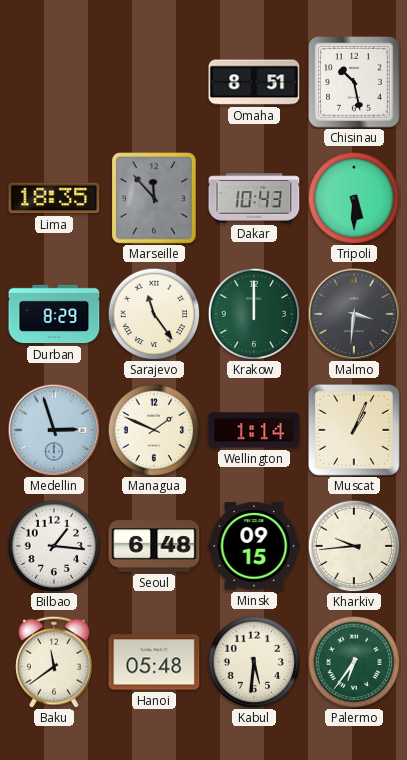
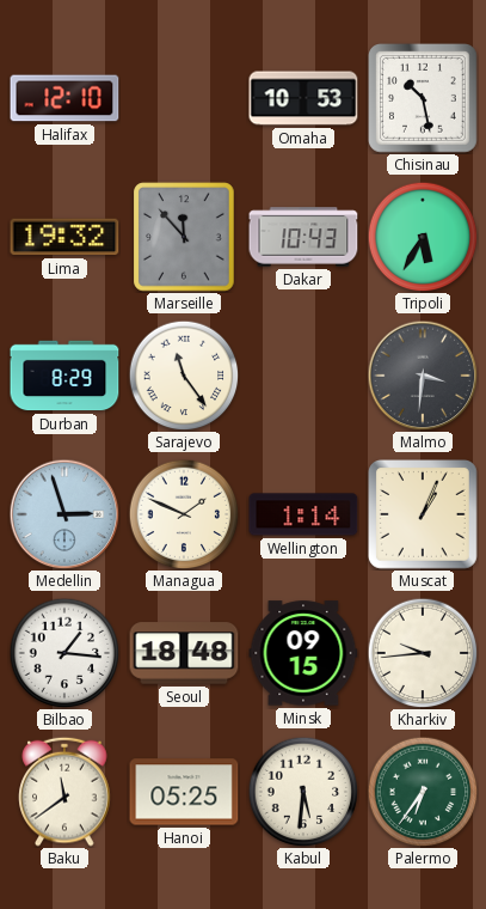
Halifax: none -> 12:10
Omaha: 8:51 -> 10:53
Lima: 18:35 -> 19:32
Tripoli: 5:30 -> 5:35
Krakow: 12:00 -> none
Seoul: 6:48 -> 18:48
Hanoi: 05:48 -> 05:25
